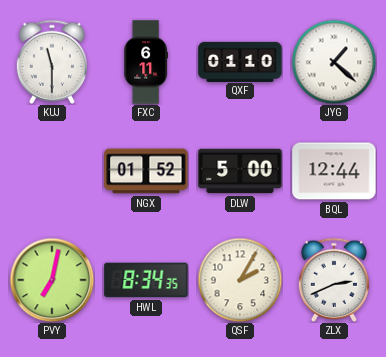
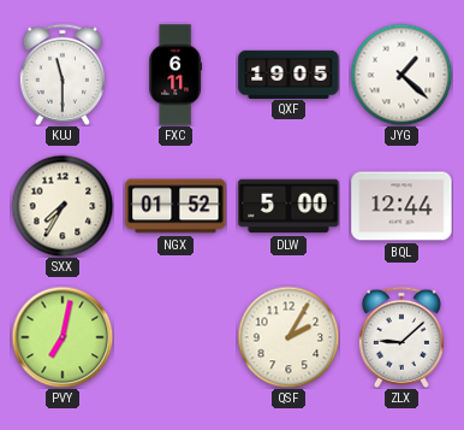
QXF: 01:10 -> 19:05
SXX: none -> 7:35
HWL: 8:34 -> none
ZLX: 2:41 -> 9:08
